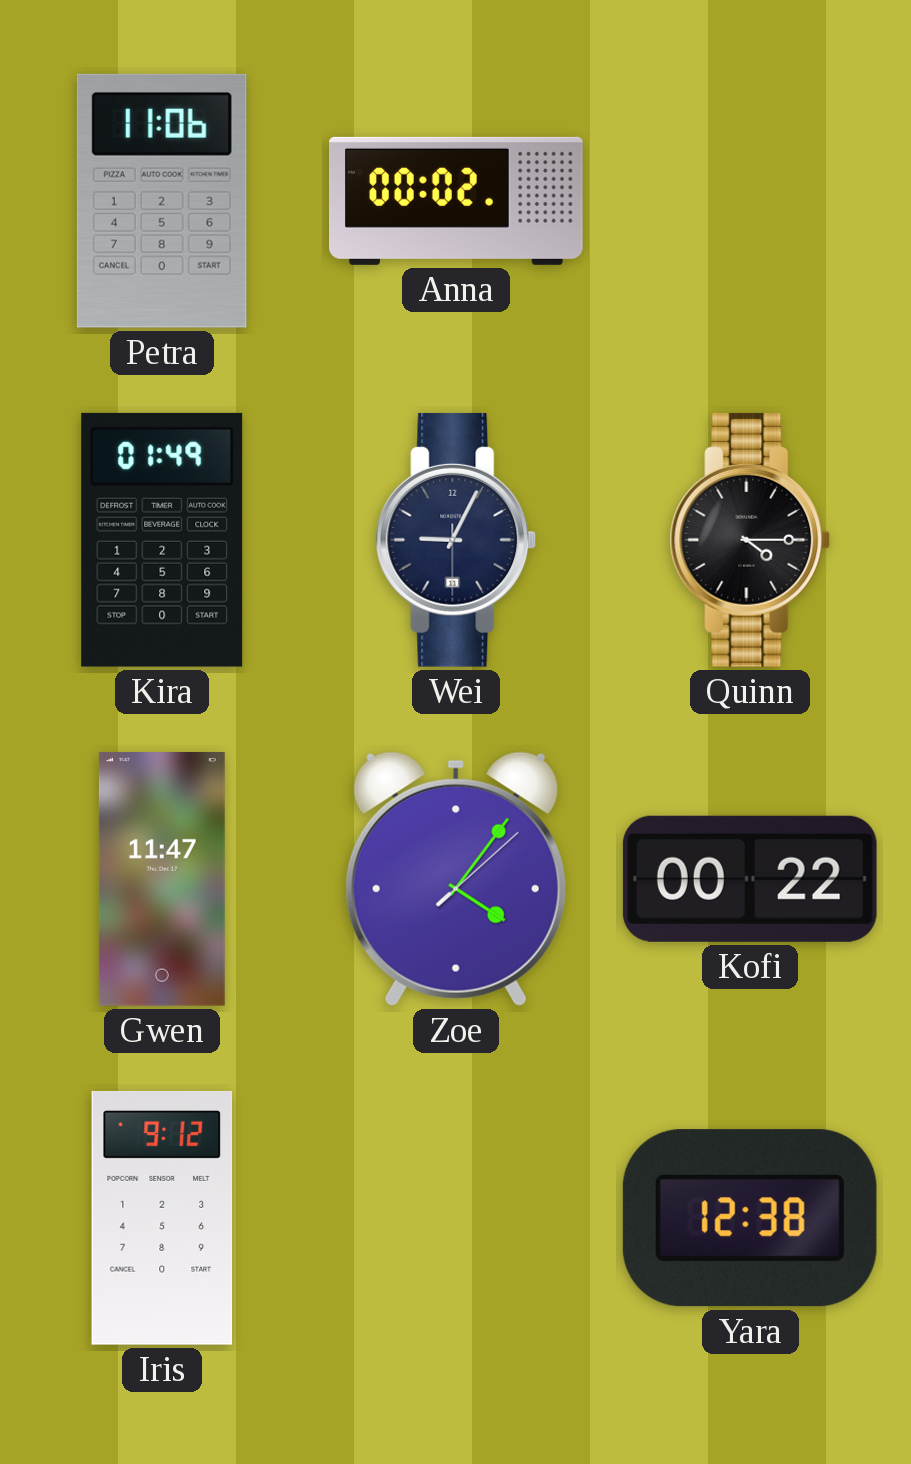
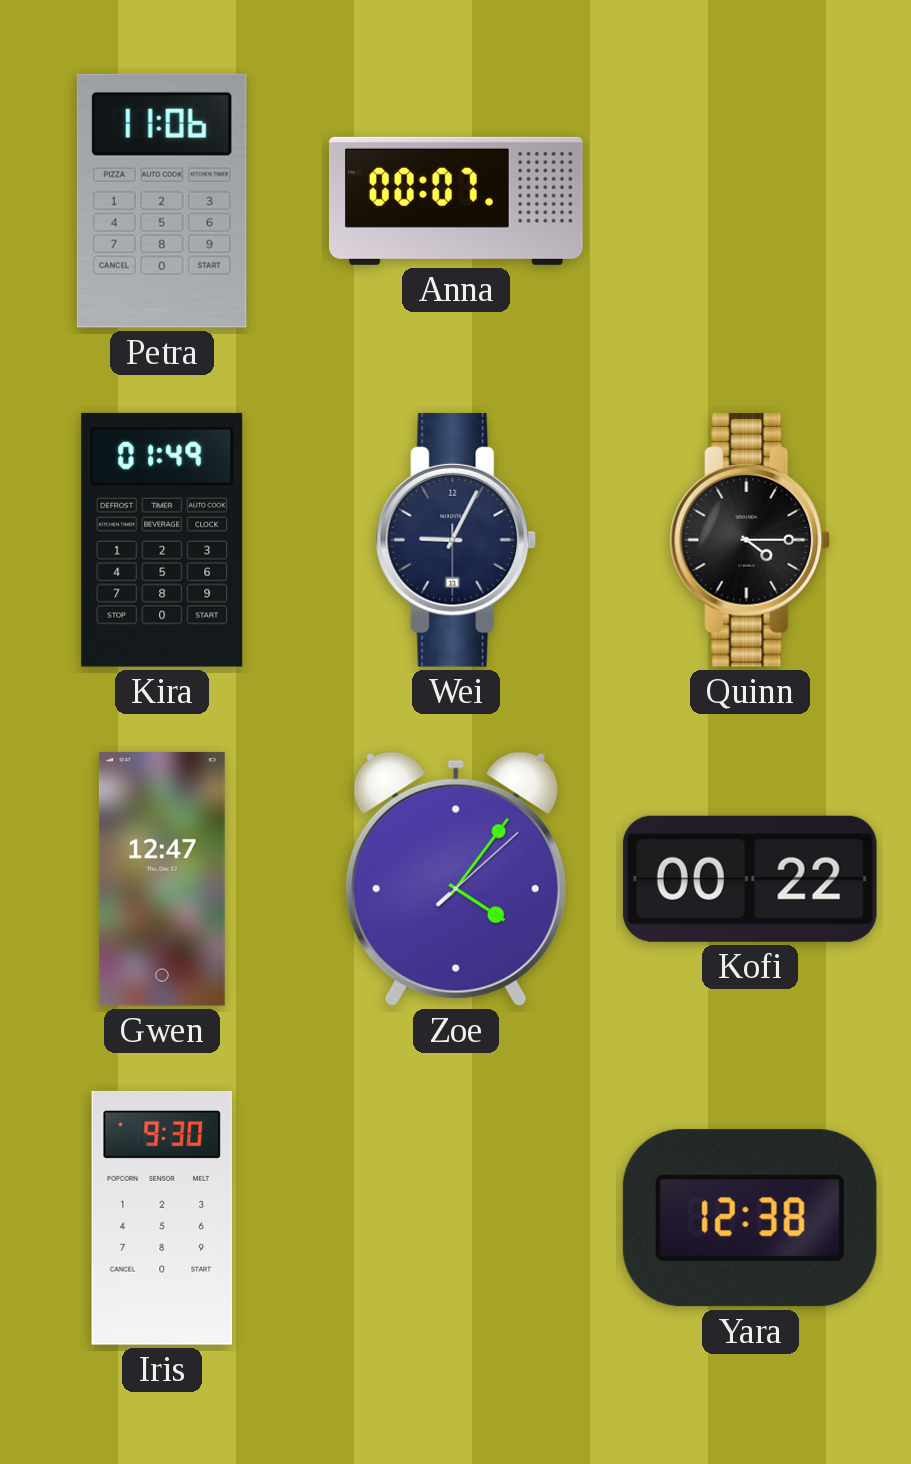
Anna: 00:02 -> 00:07
Gwen: 11:47 -> 12:47
Iris: 9:12 -> 9:30
